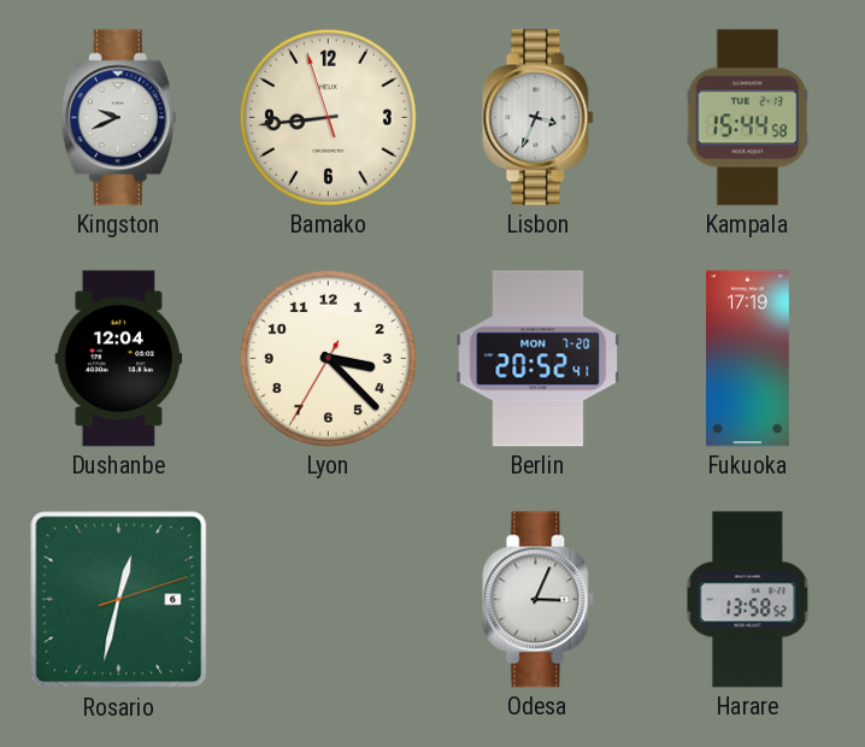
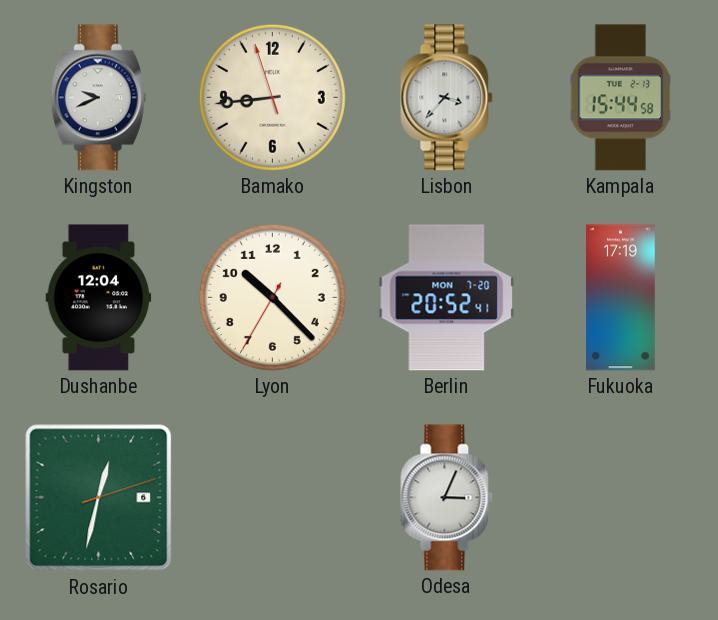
Lisbon: 3:34 -> 3:37
Lyon: 3:22 -> 10:22
Harare: 13:58 -> none
